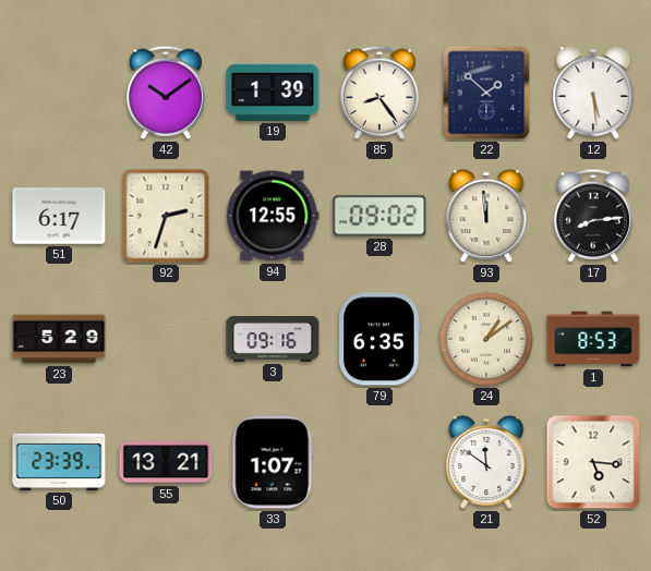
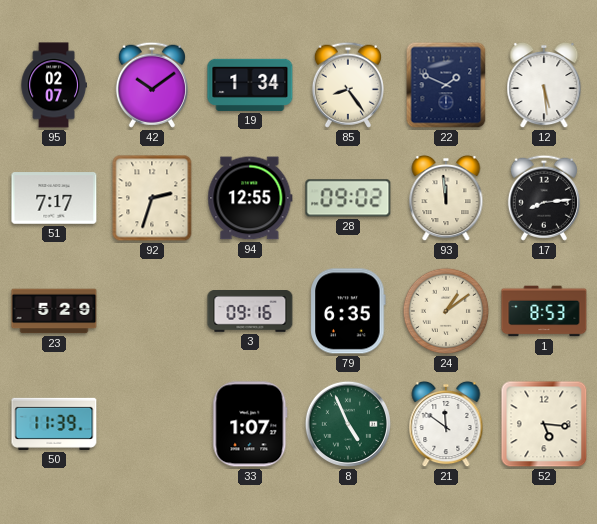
95: none -> 02:07
19: 1:39 -> 1:34
22: 1:52 -> 1:49
51: 6:17 -> 7:17
50: 23:39 -> 11:39
55: 13:21 -> none
8: none -> 4:56
